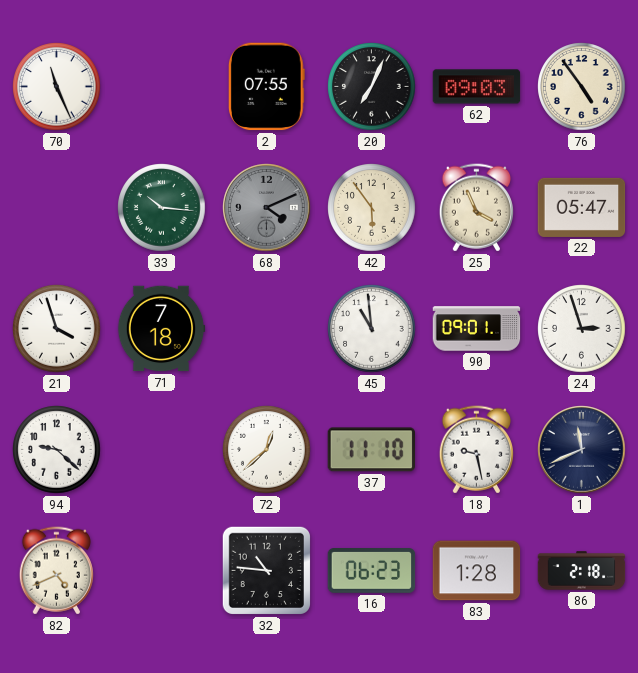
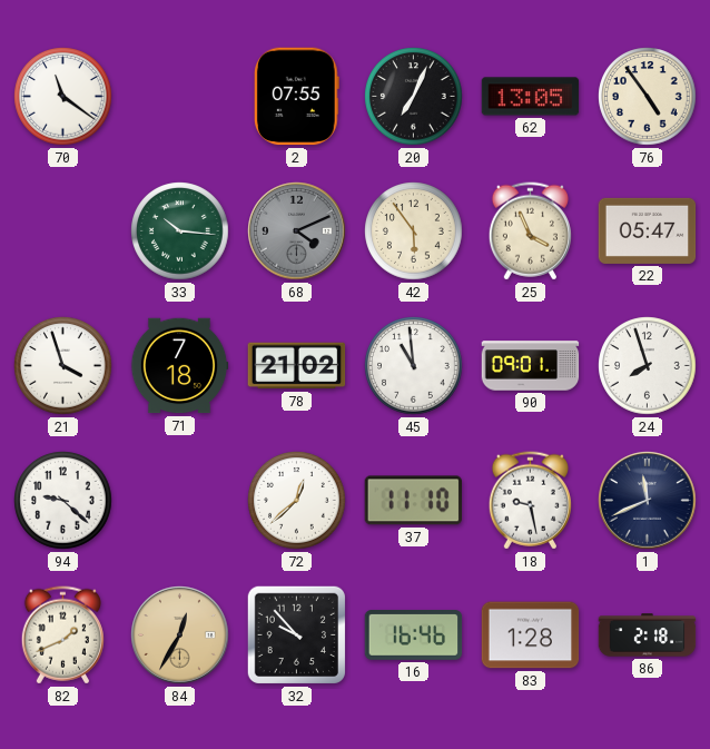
70: 11:26 -> 11:21
62: 09:03 -> 13:05
78: none -> 21:02
24: 2:57 -> 7:57
82: 4:41 -> 1:41
84: none -> 12:35
32: 10:46 -> 9:53
16: 06:23 -> 16:46
